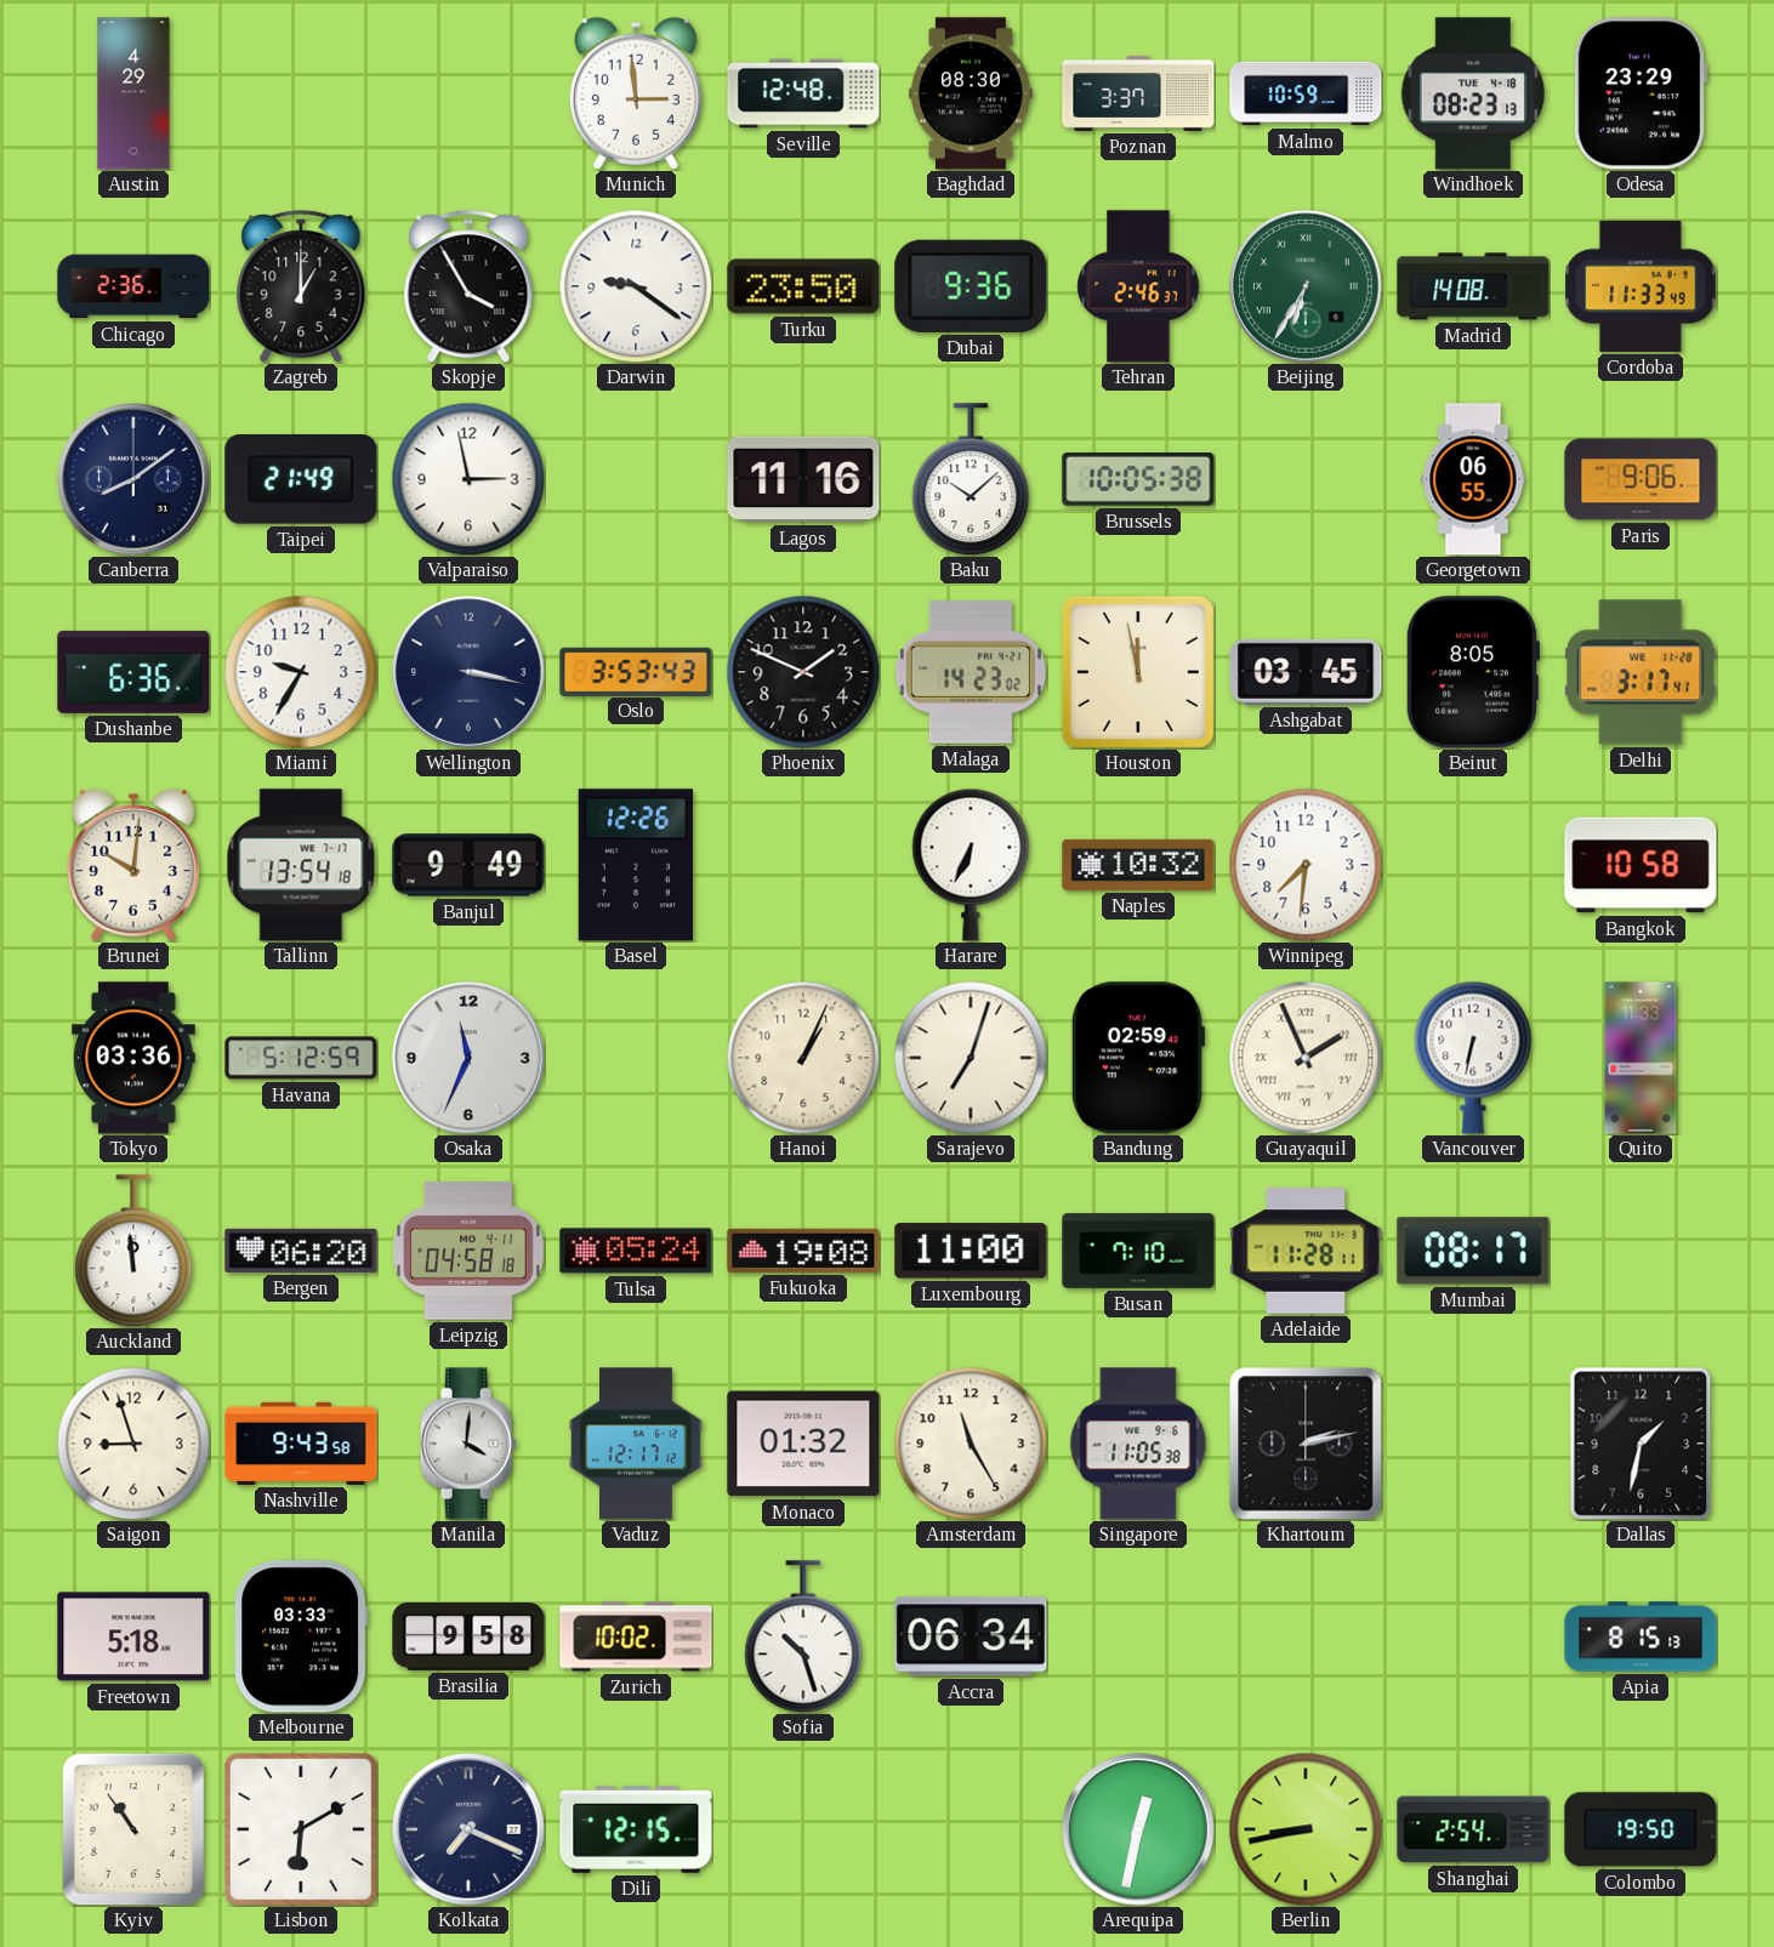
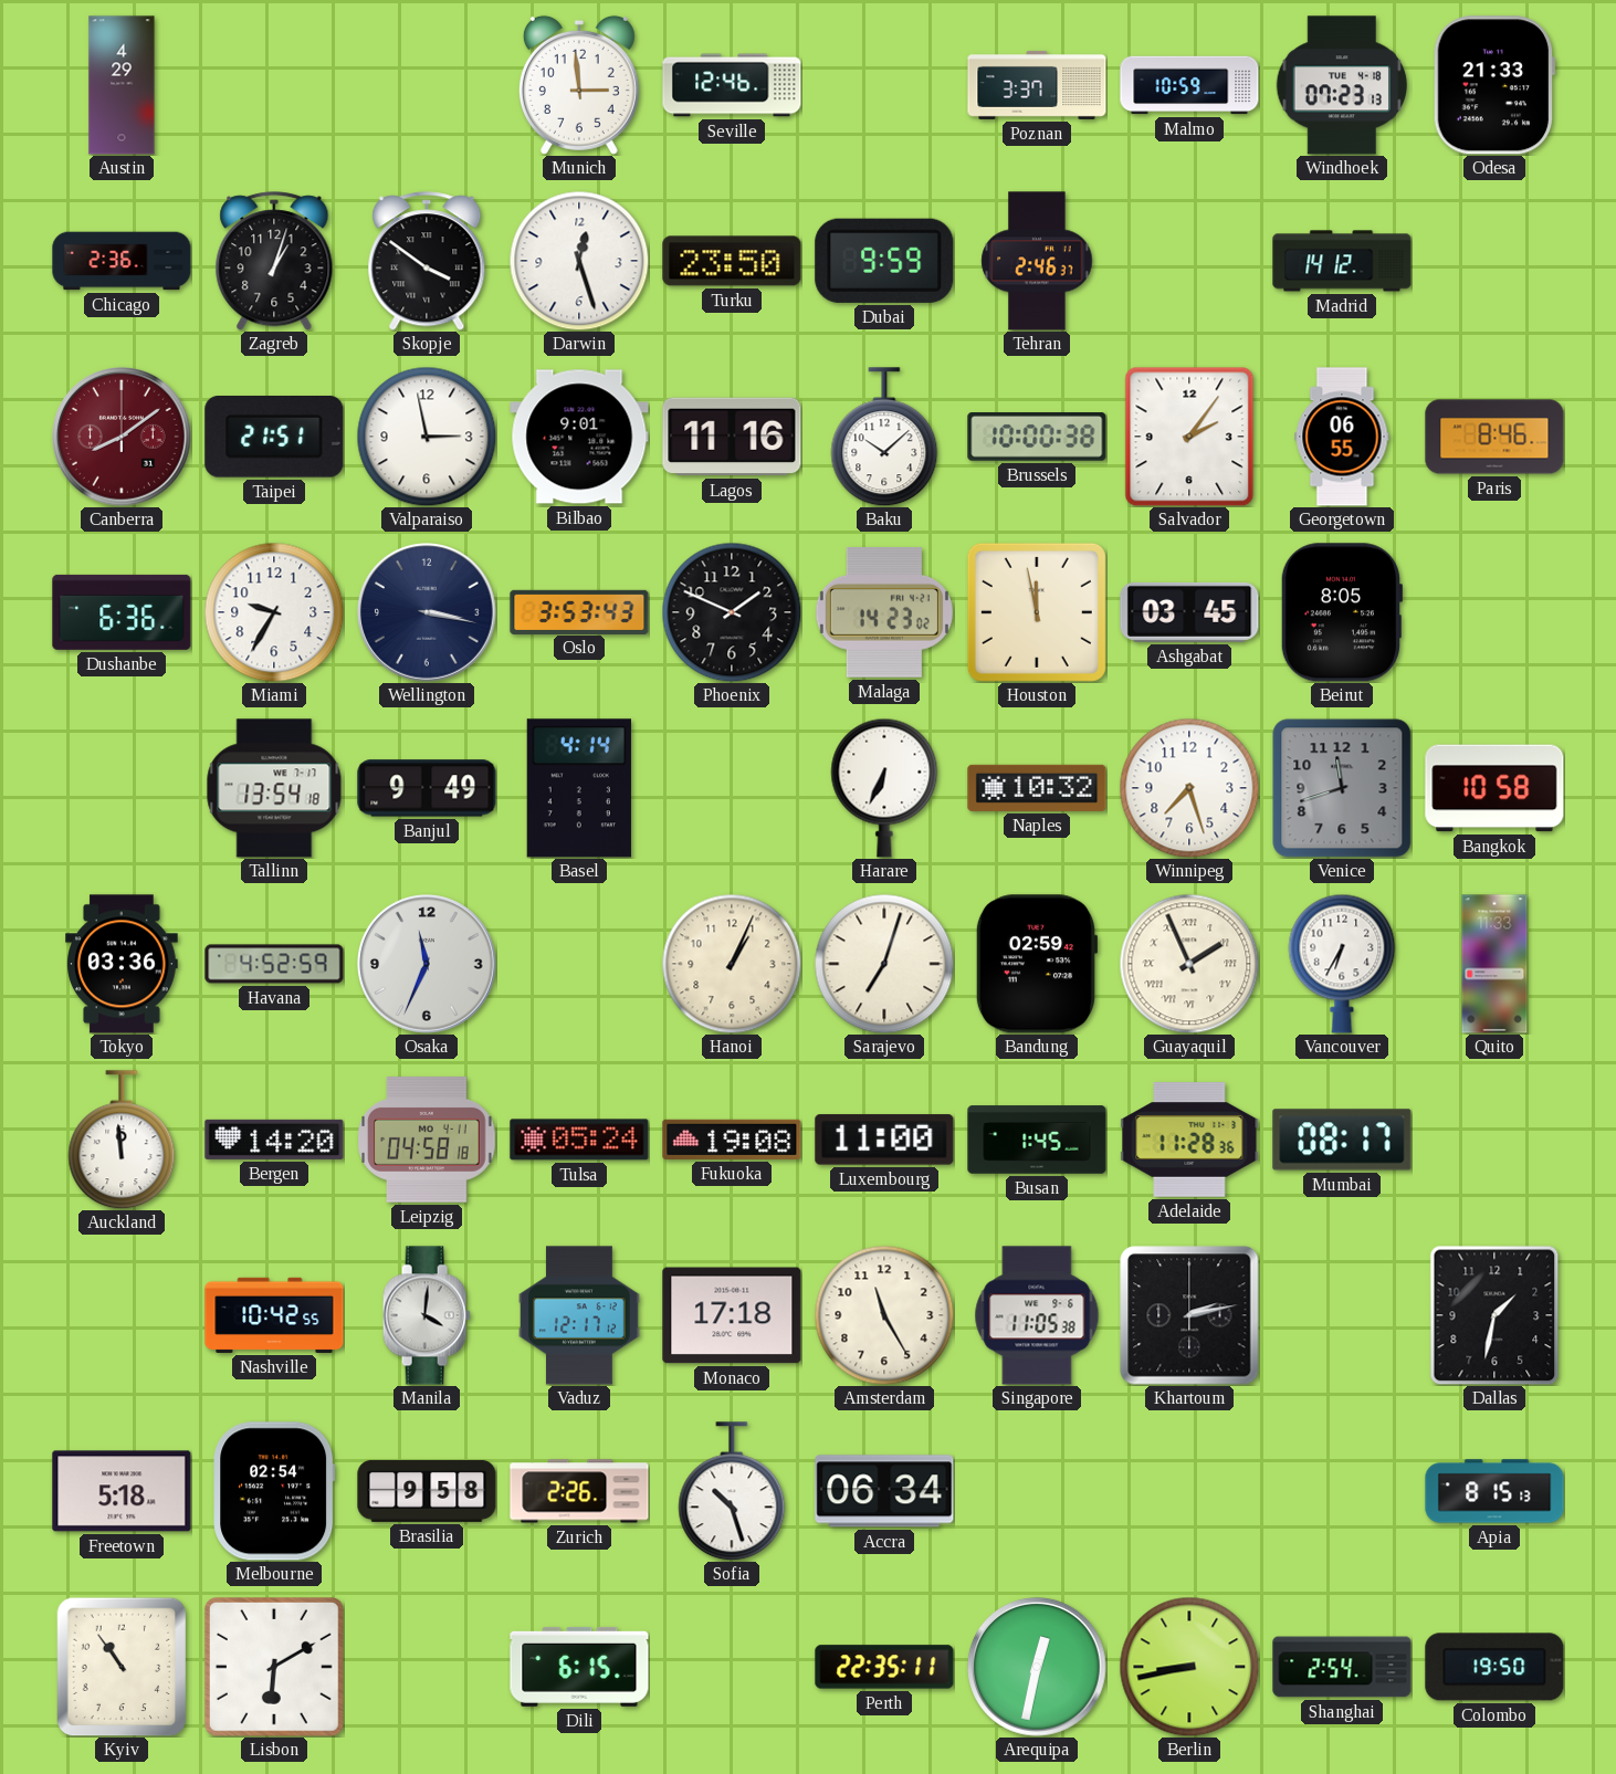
Seville: 12:48 -> 12:46
Baghdad: 08:30 -> none
Windhoek: 08:23 -> 07:23
Odesa: 23:29 -> 21:33
Zagreb: 1:00 -> 1:03
Skopje: 3:55 -> 3:51
Darwin: 9:21 -> 12:27
Dubai: 9:36 -> 9:59
Beijing: 6:35 -> none
Madrid: 14:08 -> 14:12
Cordoba: 11:33 -> none
Canberra dial: navy -> burgundy
Taipei: 21:49 -> 21:51
Bilbao: none -> 9:01
Brussels: 10:05 -> 10:00
Salvador: none -> 2:06
Paris: 9:06 -> 8:46
Delhi: 3:17 -> none
Brunei: 10:01 -> none
Basel: 12:26 -> 4:14
Winnipeg: 7:31 -> 7:27
Venice: none -> 11:42
Havana: 5:12 -> 4:52
Vancouver: 6:32 -> 6:35
Bergen: 06:20 -> 14:20
Busan: 7:10 -> 1:45
Adelaide: 11:28:11 -> 11:28:36
Saigon: 8:57 -> none
Nashville: 9:43 -> 10:42
Monaco: 01:32 -> 17:18
Melbourne: 03:33 -> 02:54
Zurich: 10:02 -> 2:26
Kolkata: 7:19 -> none
Dili: 12:15 -> 6:15
Perth: none -> 22:35
